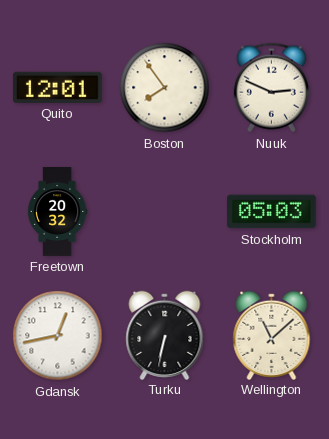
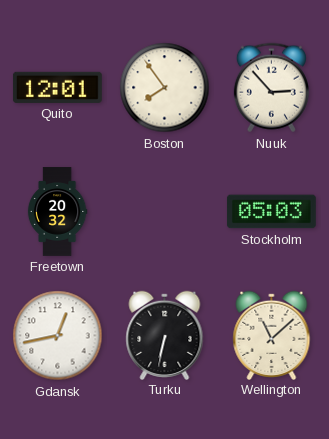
Nuuk: 2:49 -> 2:53
